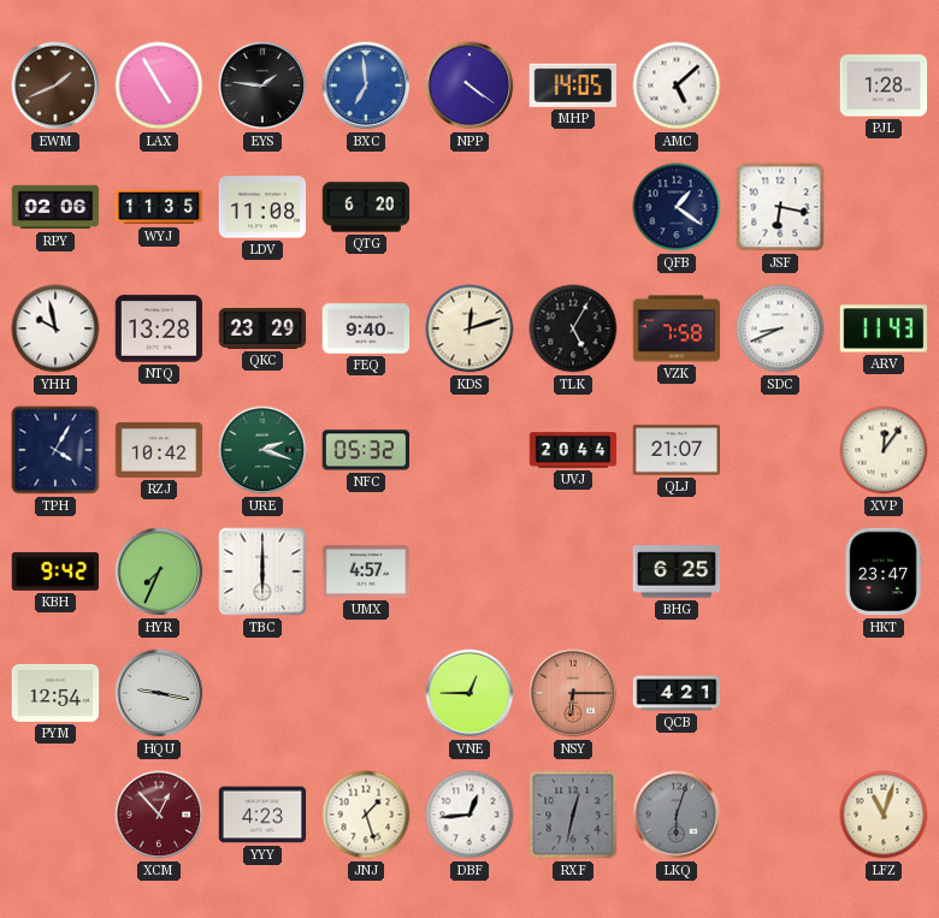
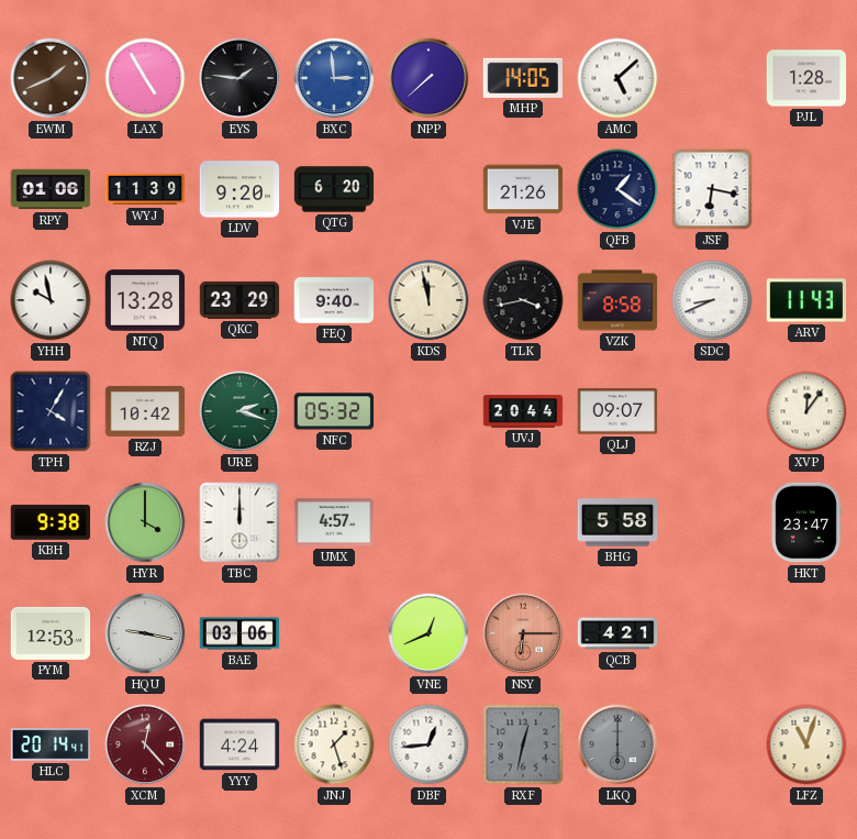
BXC: 6:59 -> 2:59
NPP: 4:21 -> 7:38
RPY: 02:06 -> 01:06
WYJ: 11:35 -> 11:39
LDV: 11:08 -> 9:20
VJE: none -> 21:26
KDS: 12:12 -> 11:58
TLK: 5:05 -> 3:43
VZK: 7:58 -> 8:58
QLJ: 21:07 -> 09:07
KBH: 9:42 -> 9:38
HYR: 7:34 -> 4:00
TBC: 6:00 -> 12:00
BHG: 6:25 -> 5:58
PYM: 12:54 -> 12:53
BAE: none -> 03:06
VNE: 12:45 -> 12:41
HLC: none -> 20:14
XCM: 12:53 -> 12:23
YYY: 4:23 -> 4:24
LKQ: 6:03 -> 6:00
